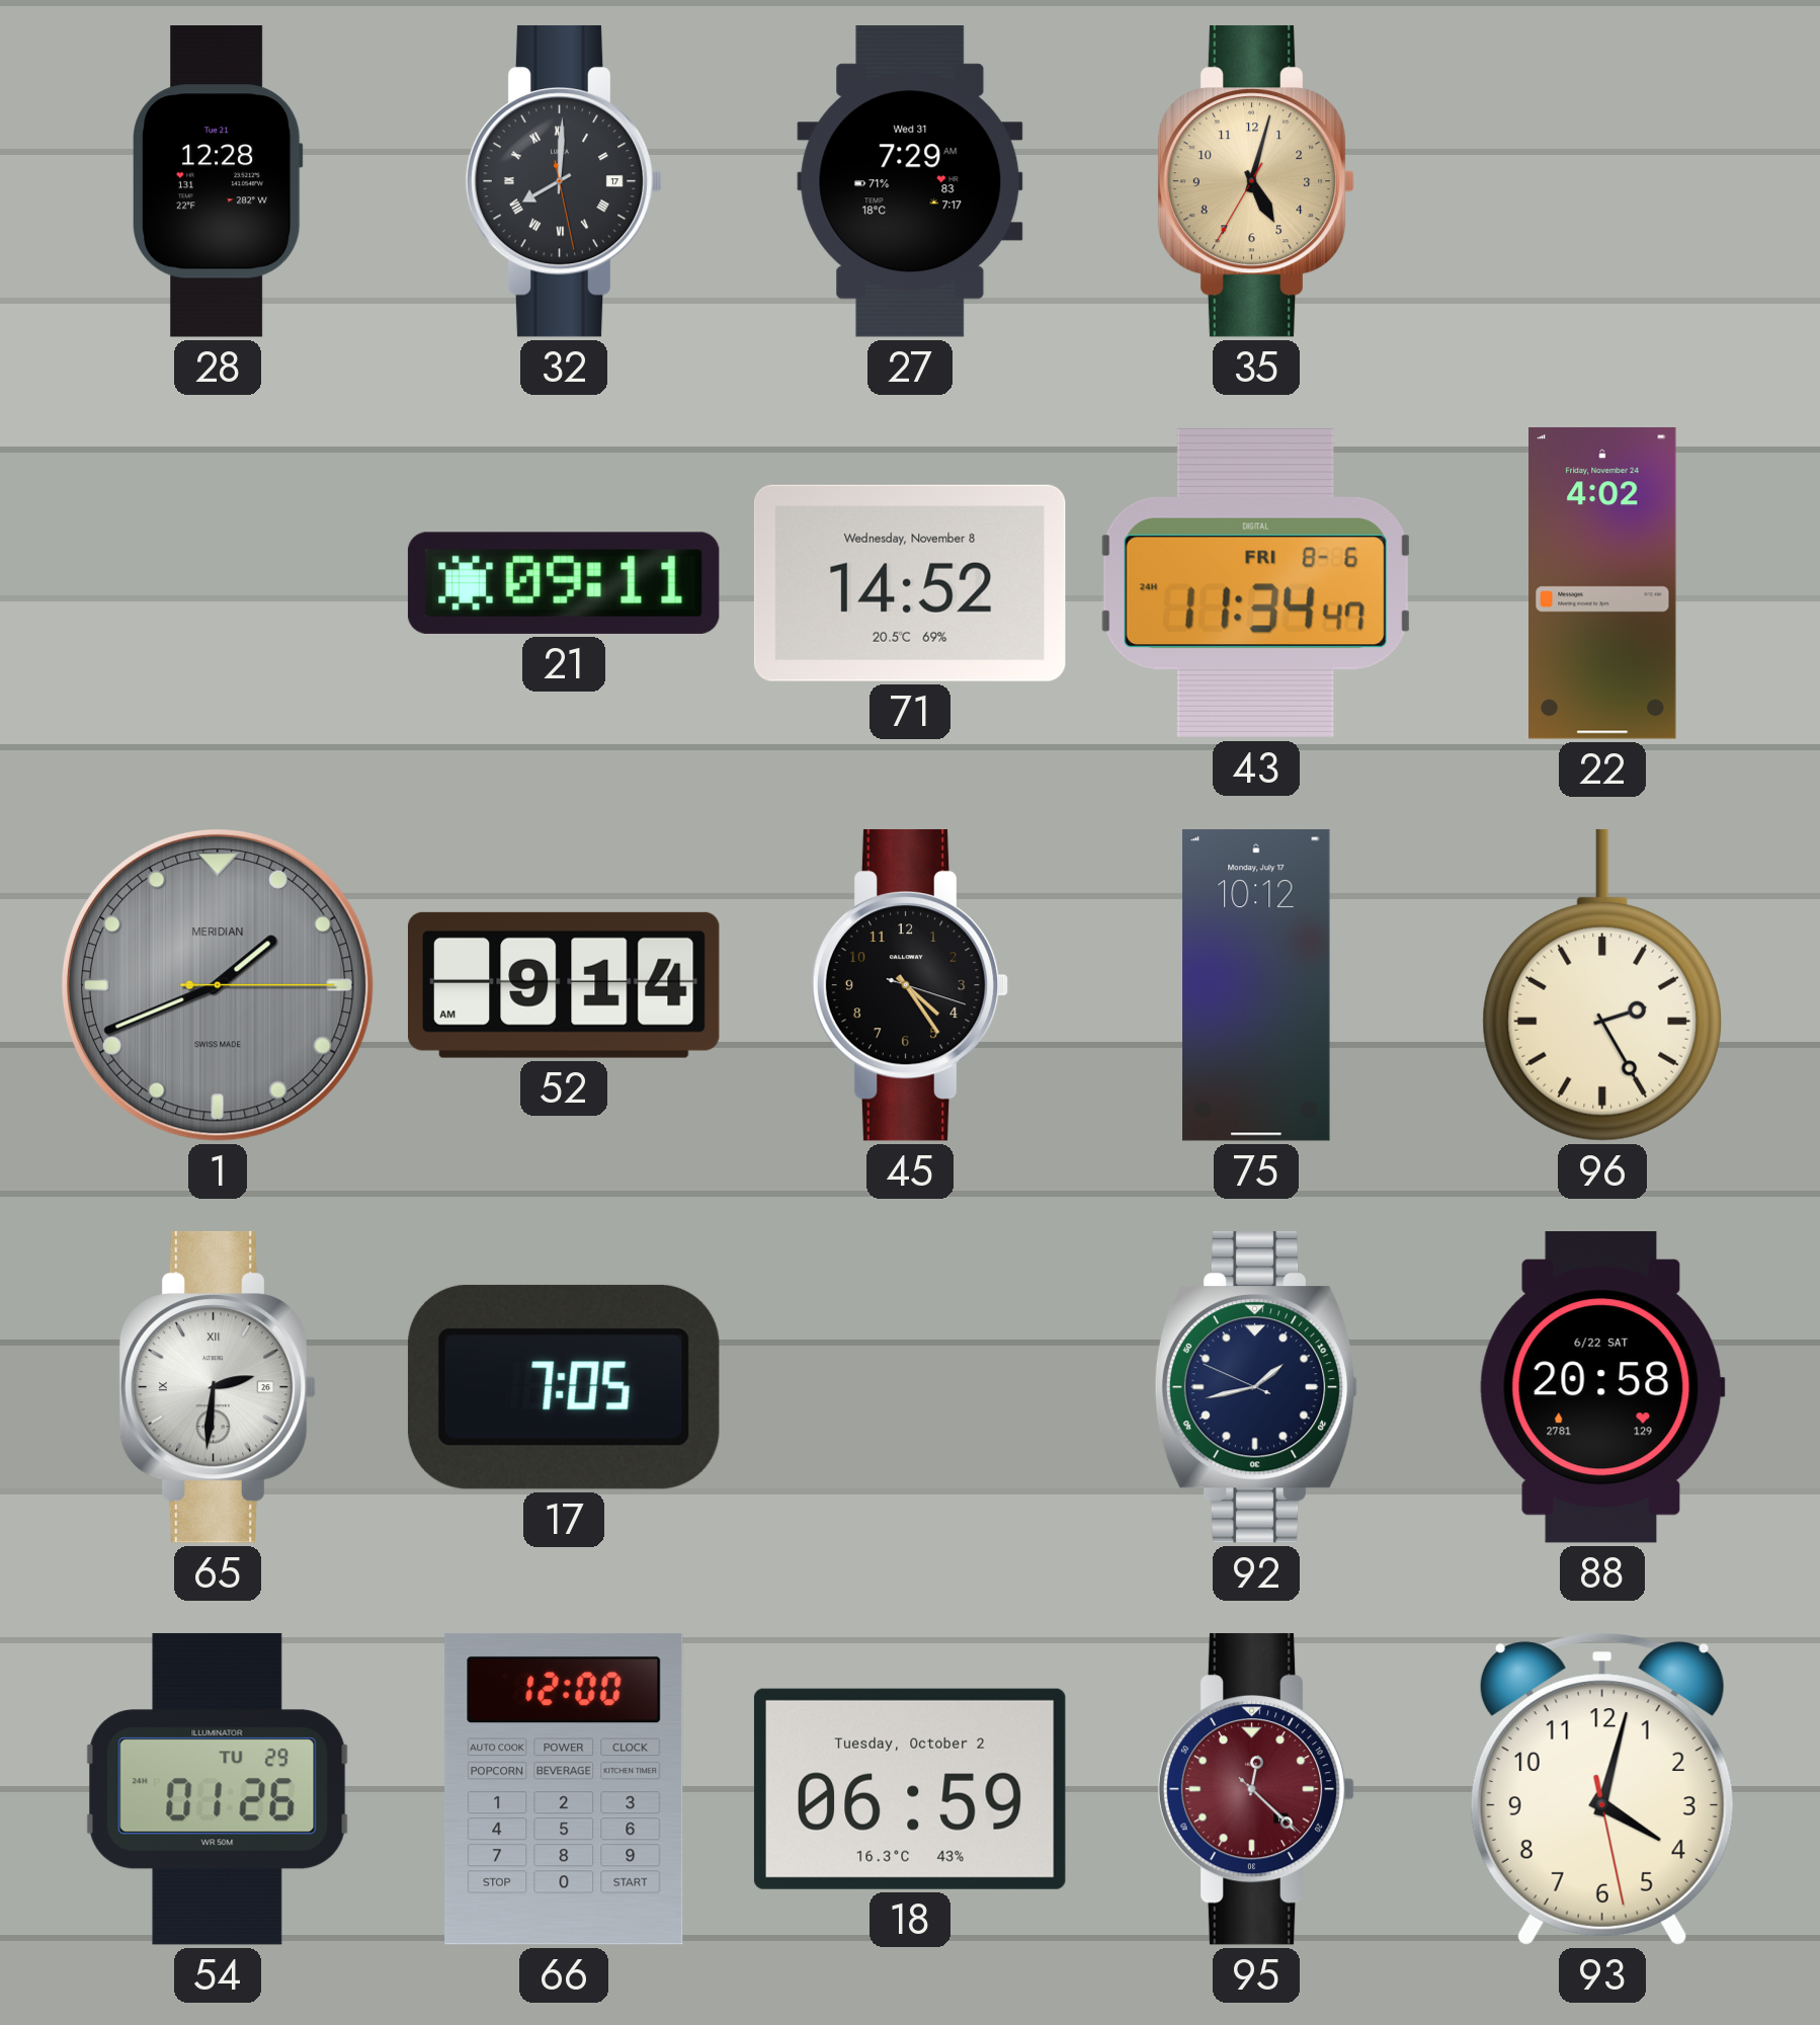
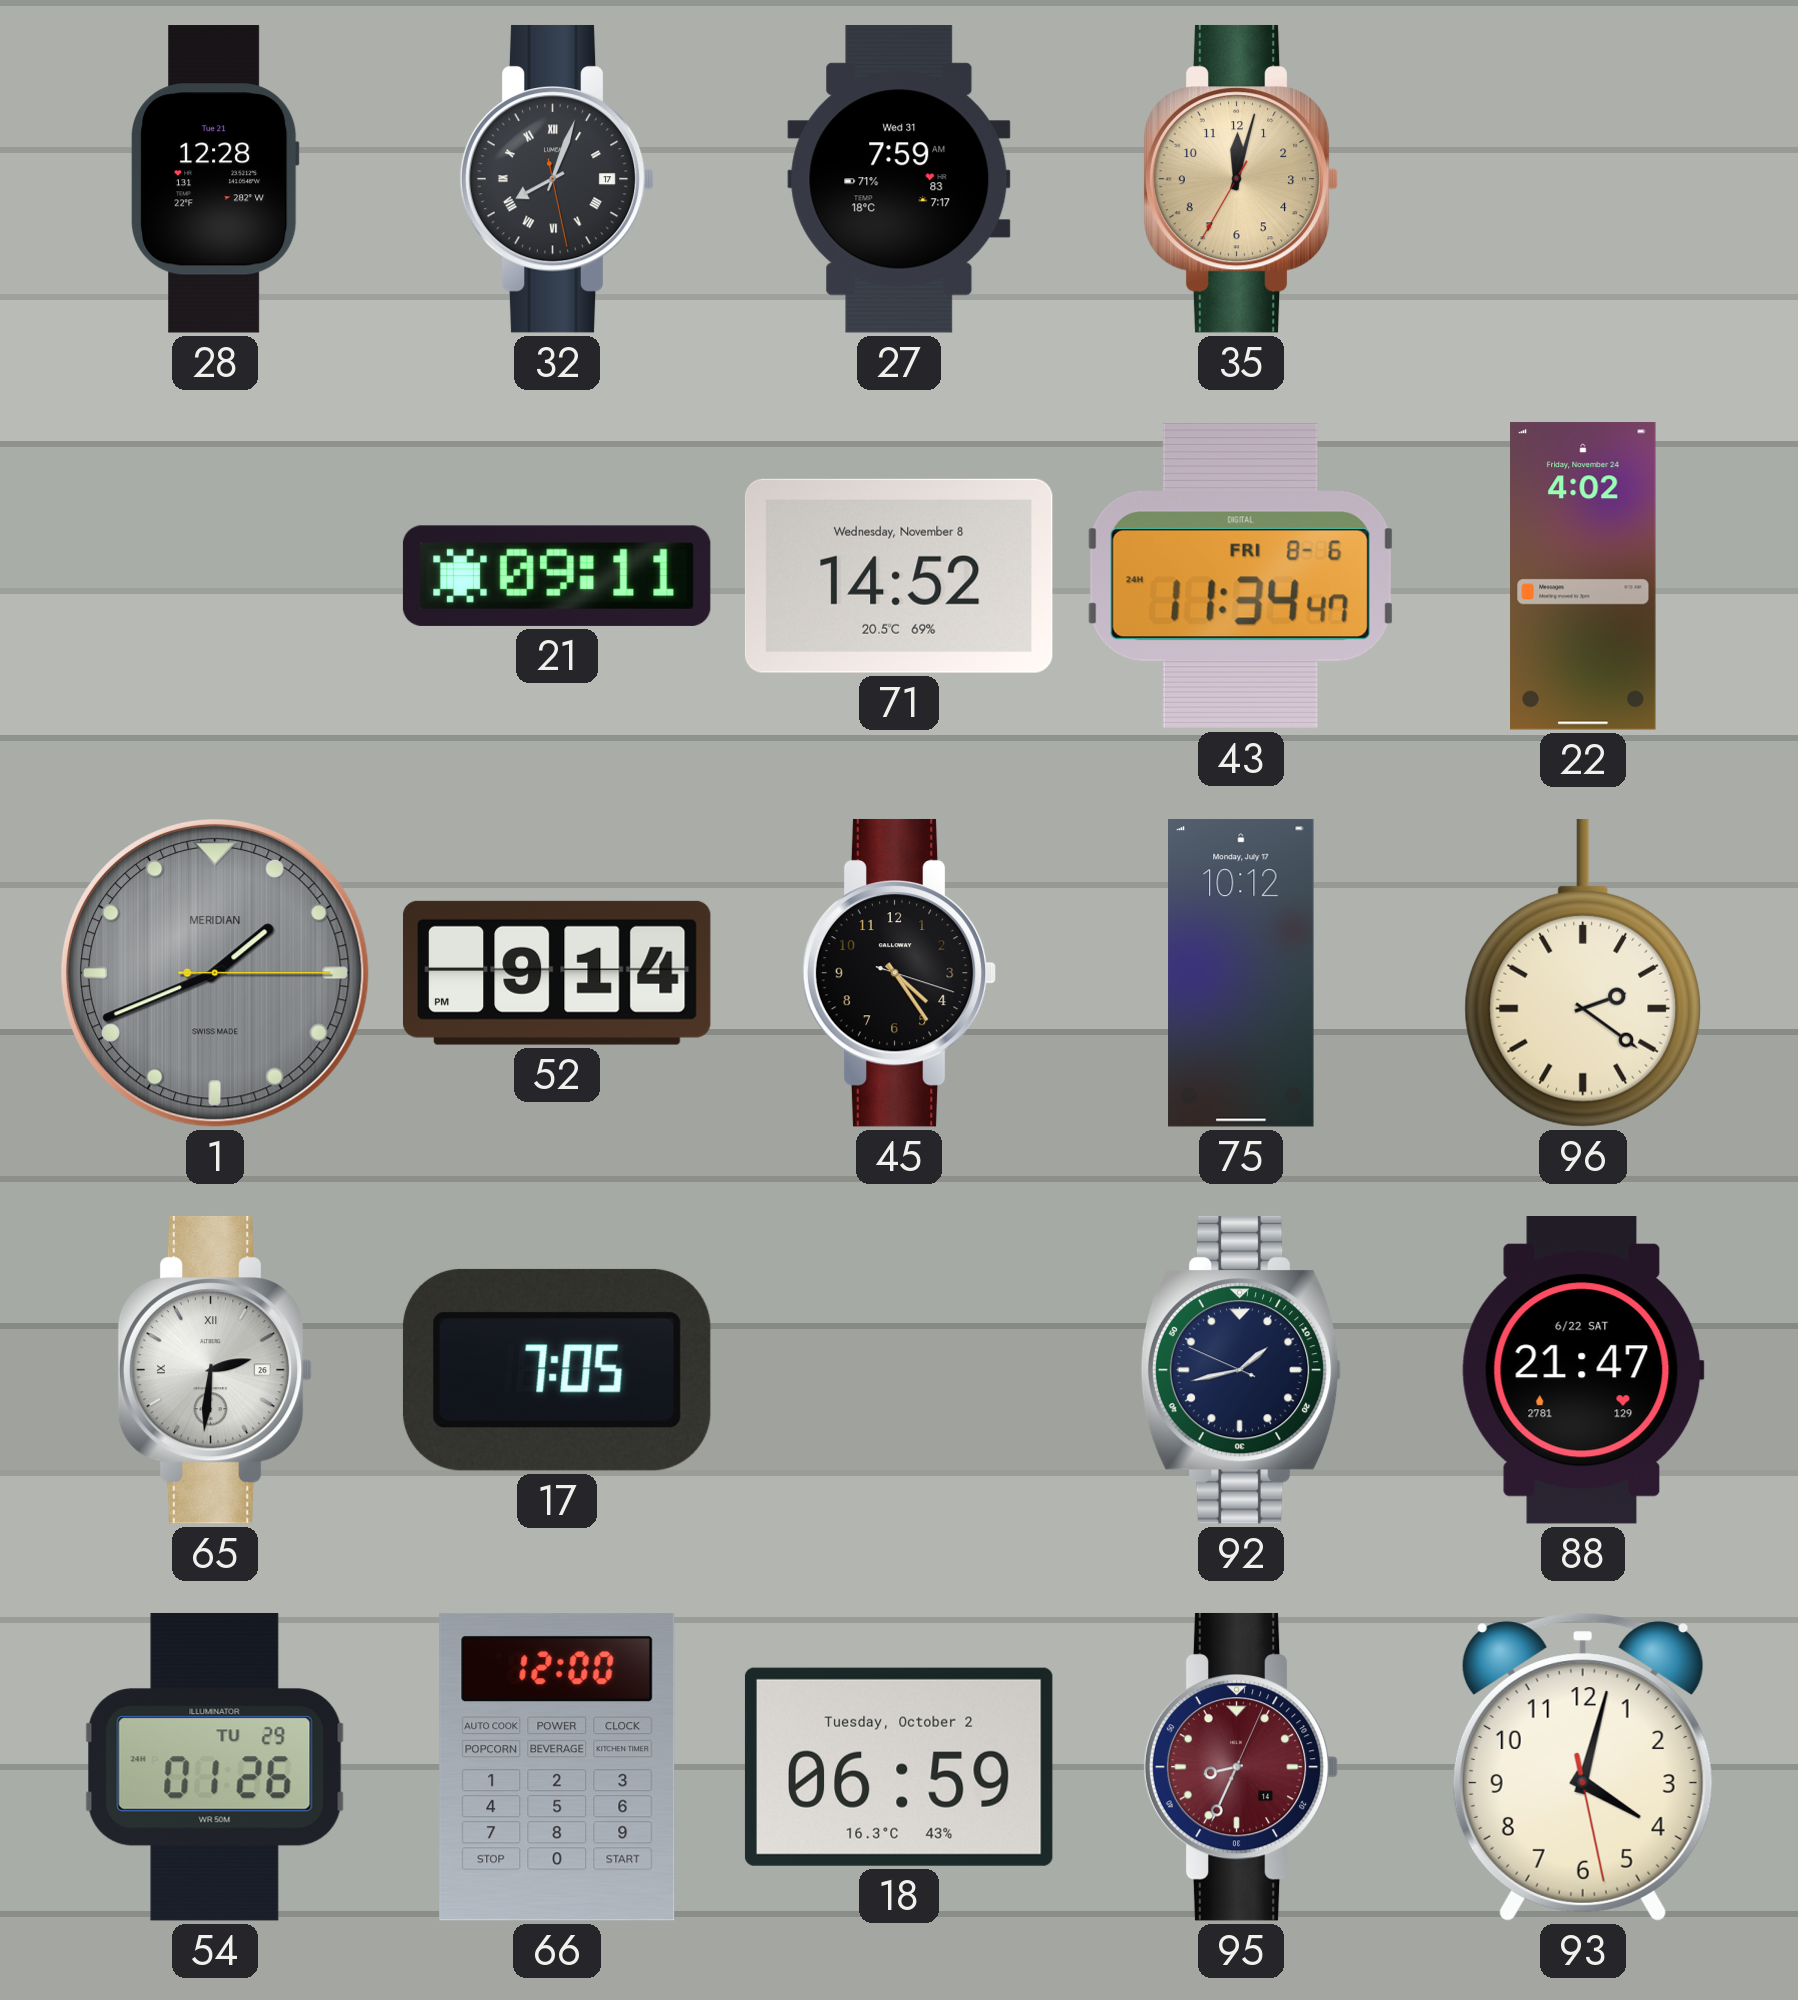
32: 8:00 -> 8:03
27: 7:29 -> 7:59
35: 5:02 -> 12:02
52: 9:14 AM -> 9:14 PM
96: 2:25 -> 2:21
88: 20:58 -> 21:47
95: 12:22 -> 8:34
